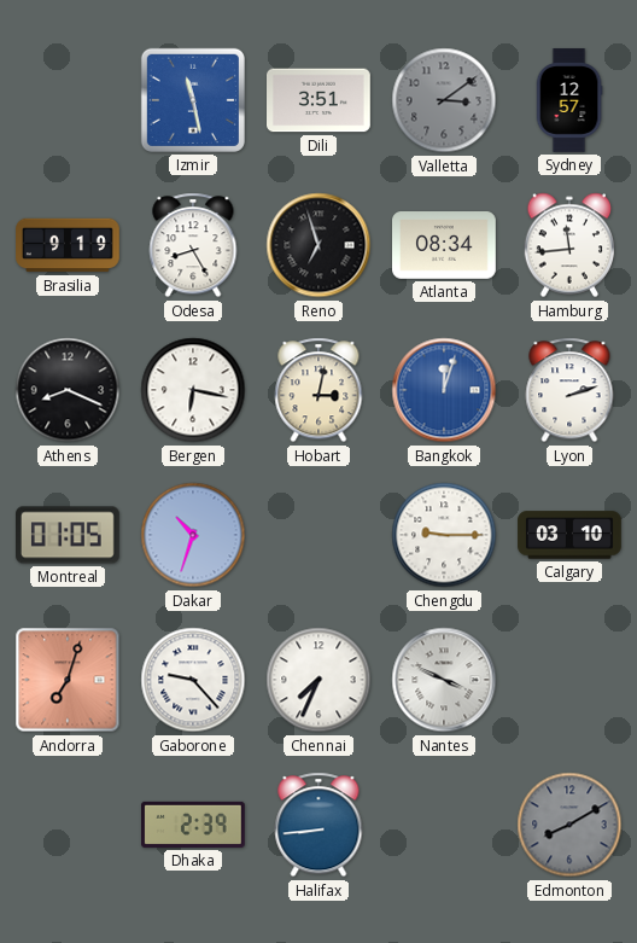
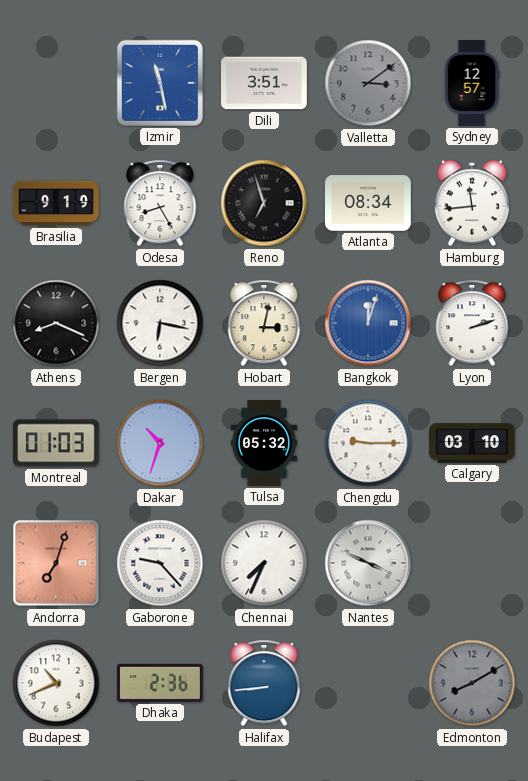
Montreal: 01:05 -> 01:03
Tulsa: none -> 05:32
Budapest: none -> 10:41
Dhaka: 2:39 -> 2:36
